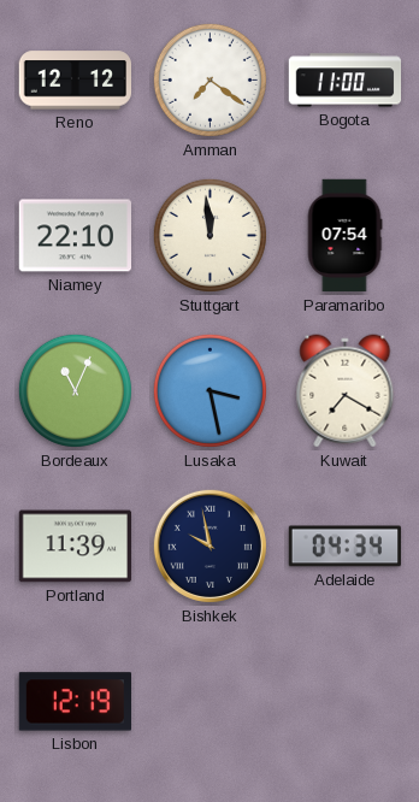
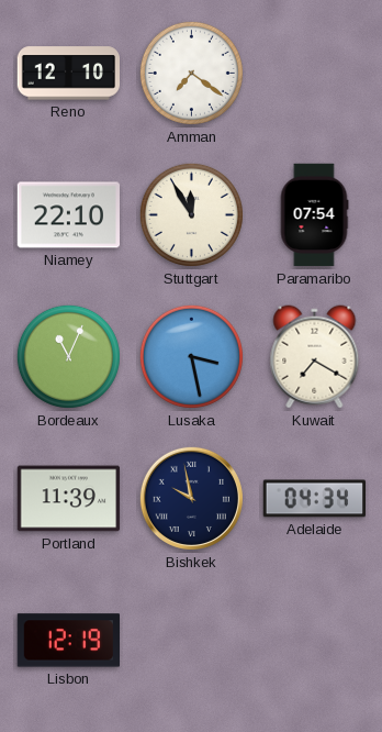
Reno: 12:12 -> 12:10
Bogota: 11:00 -> none
Stuttgart: 11:59 -> 11:55
